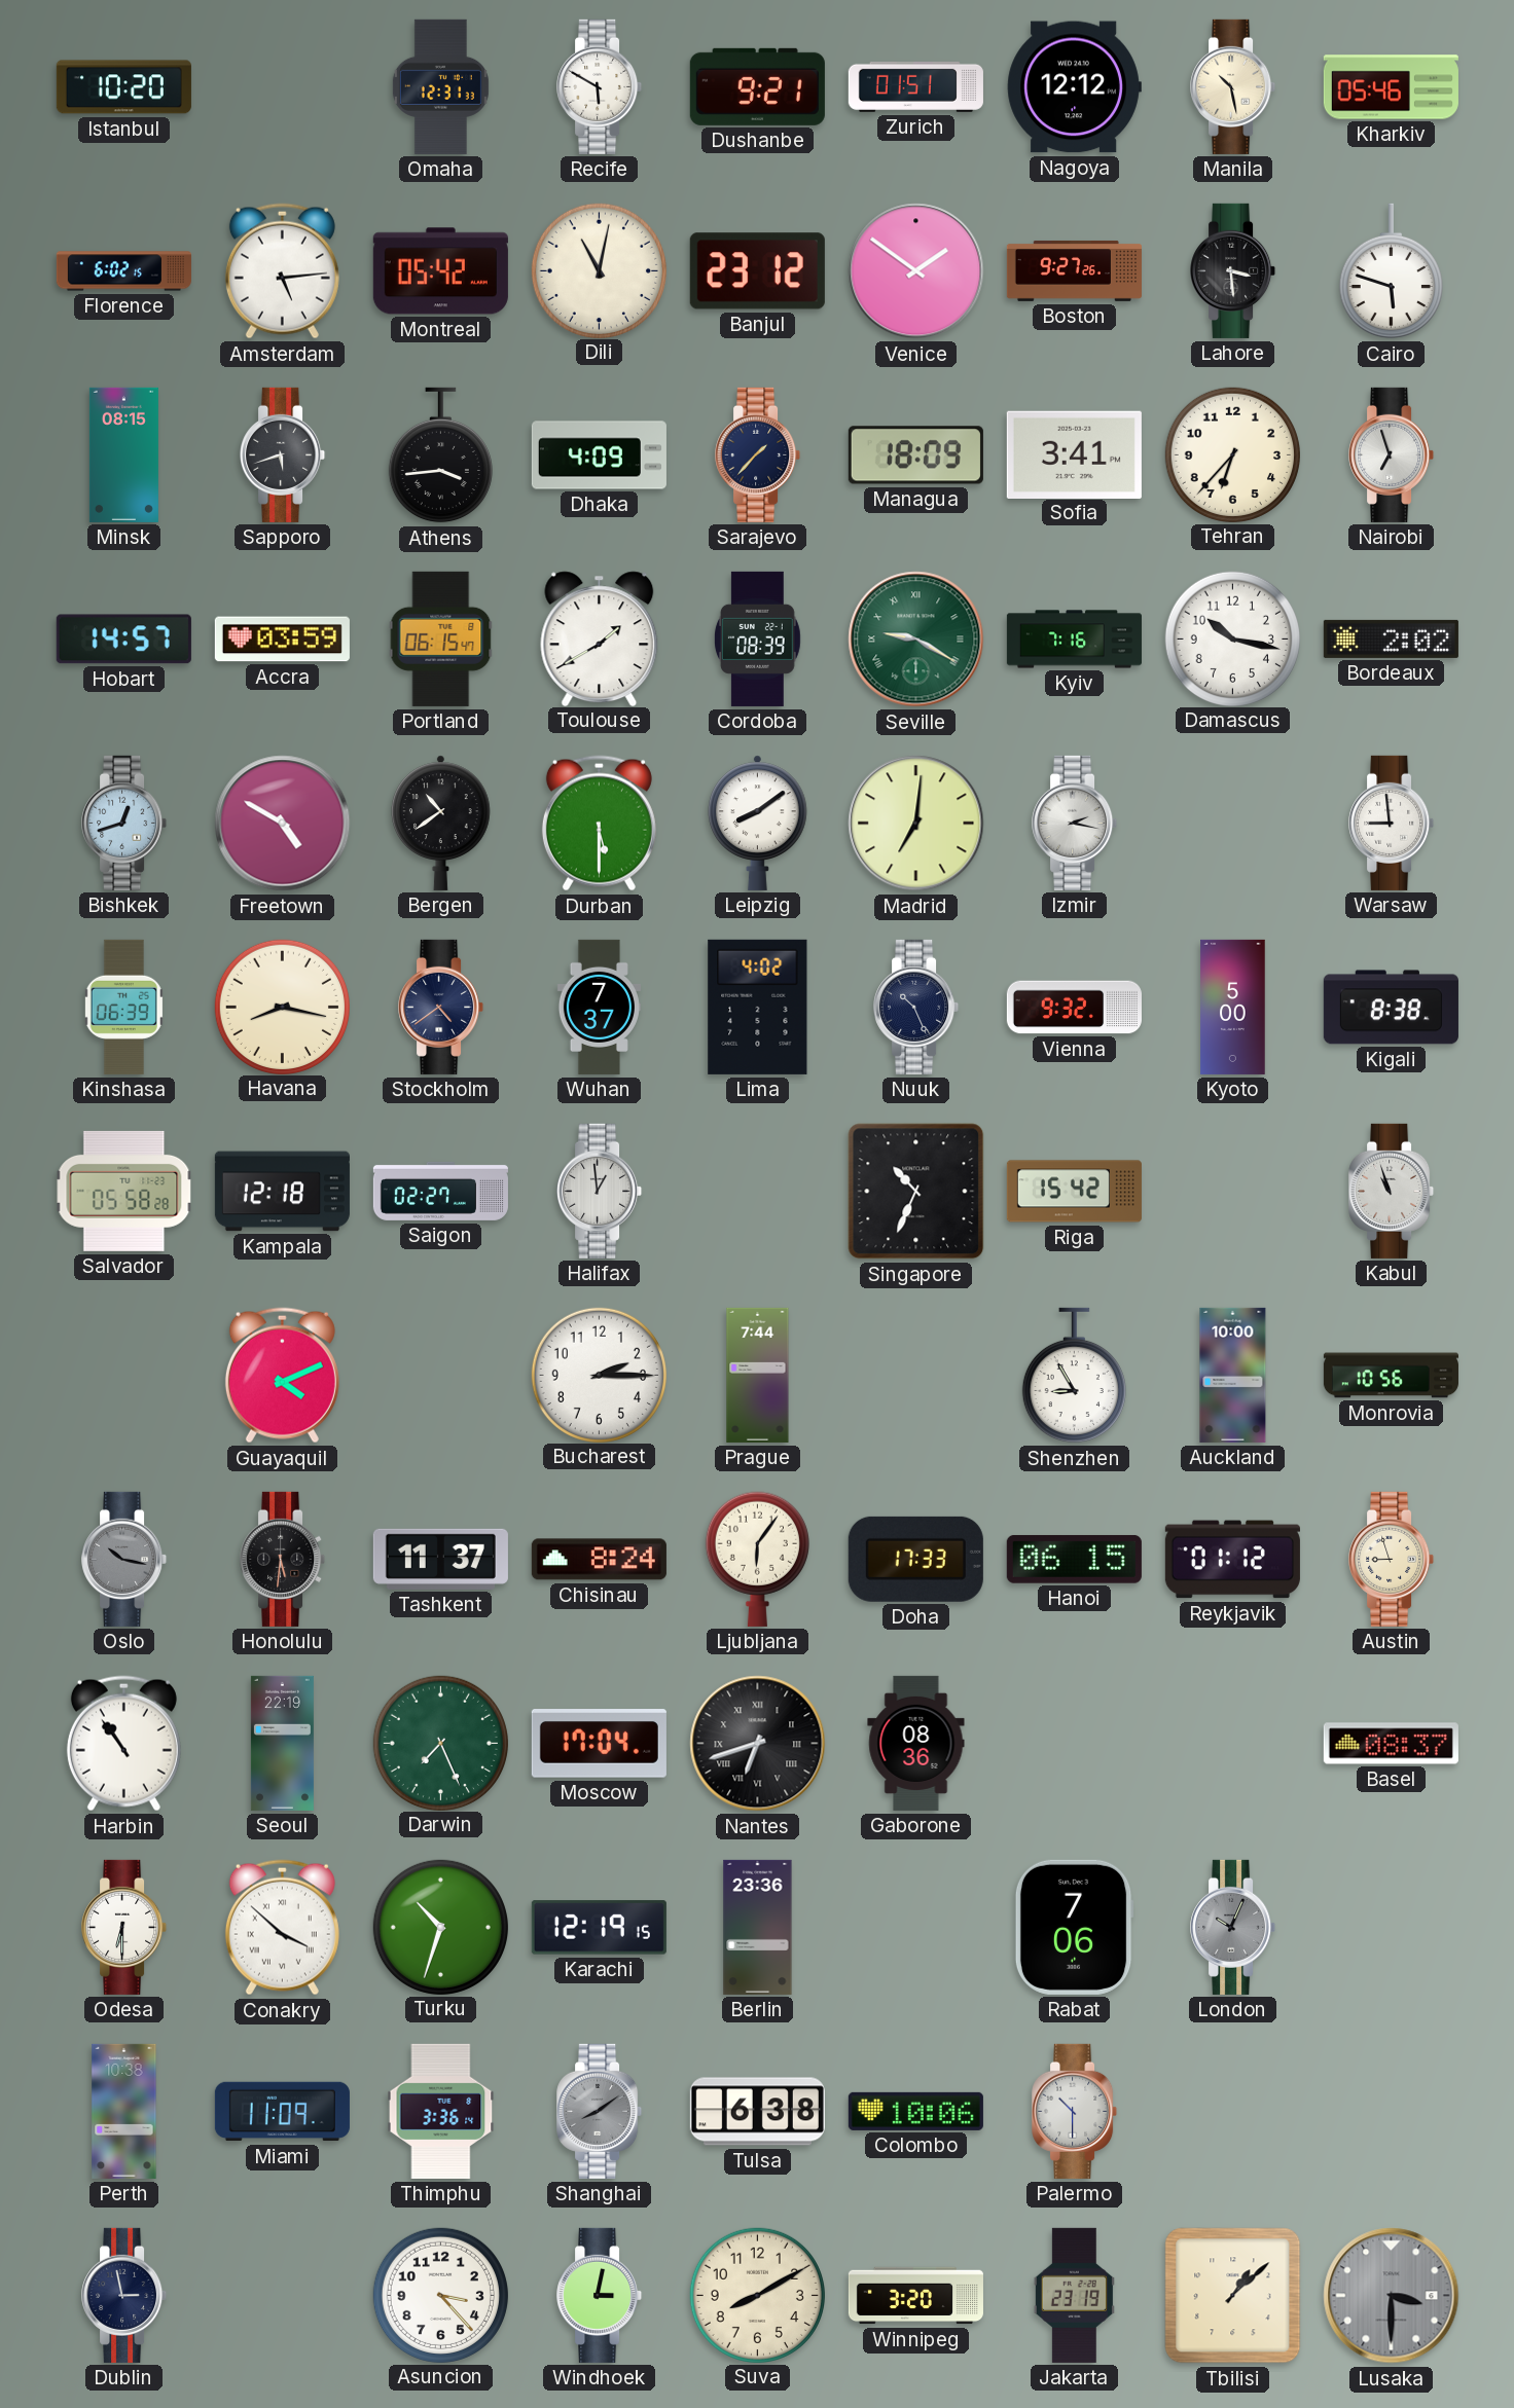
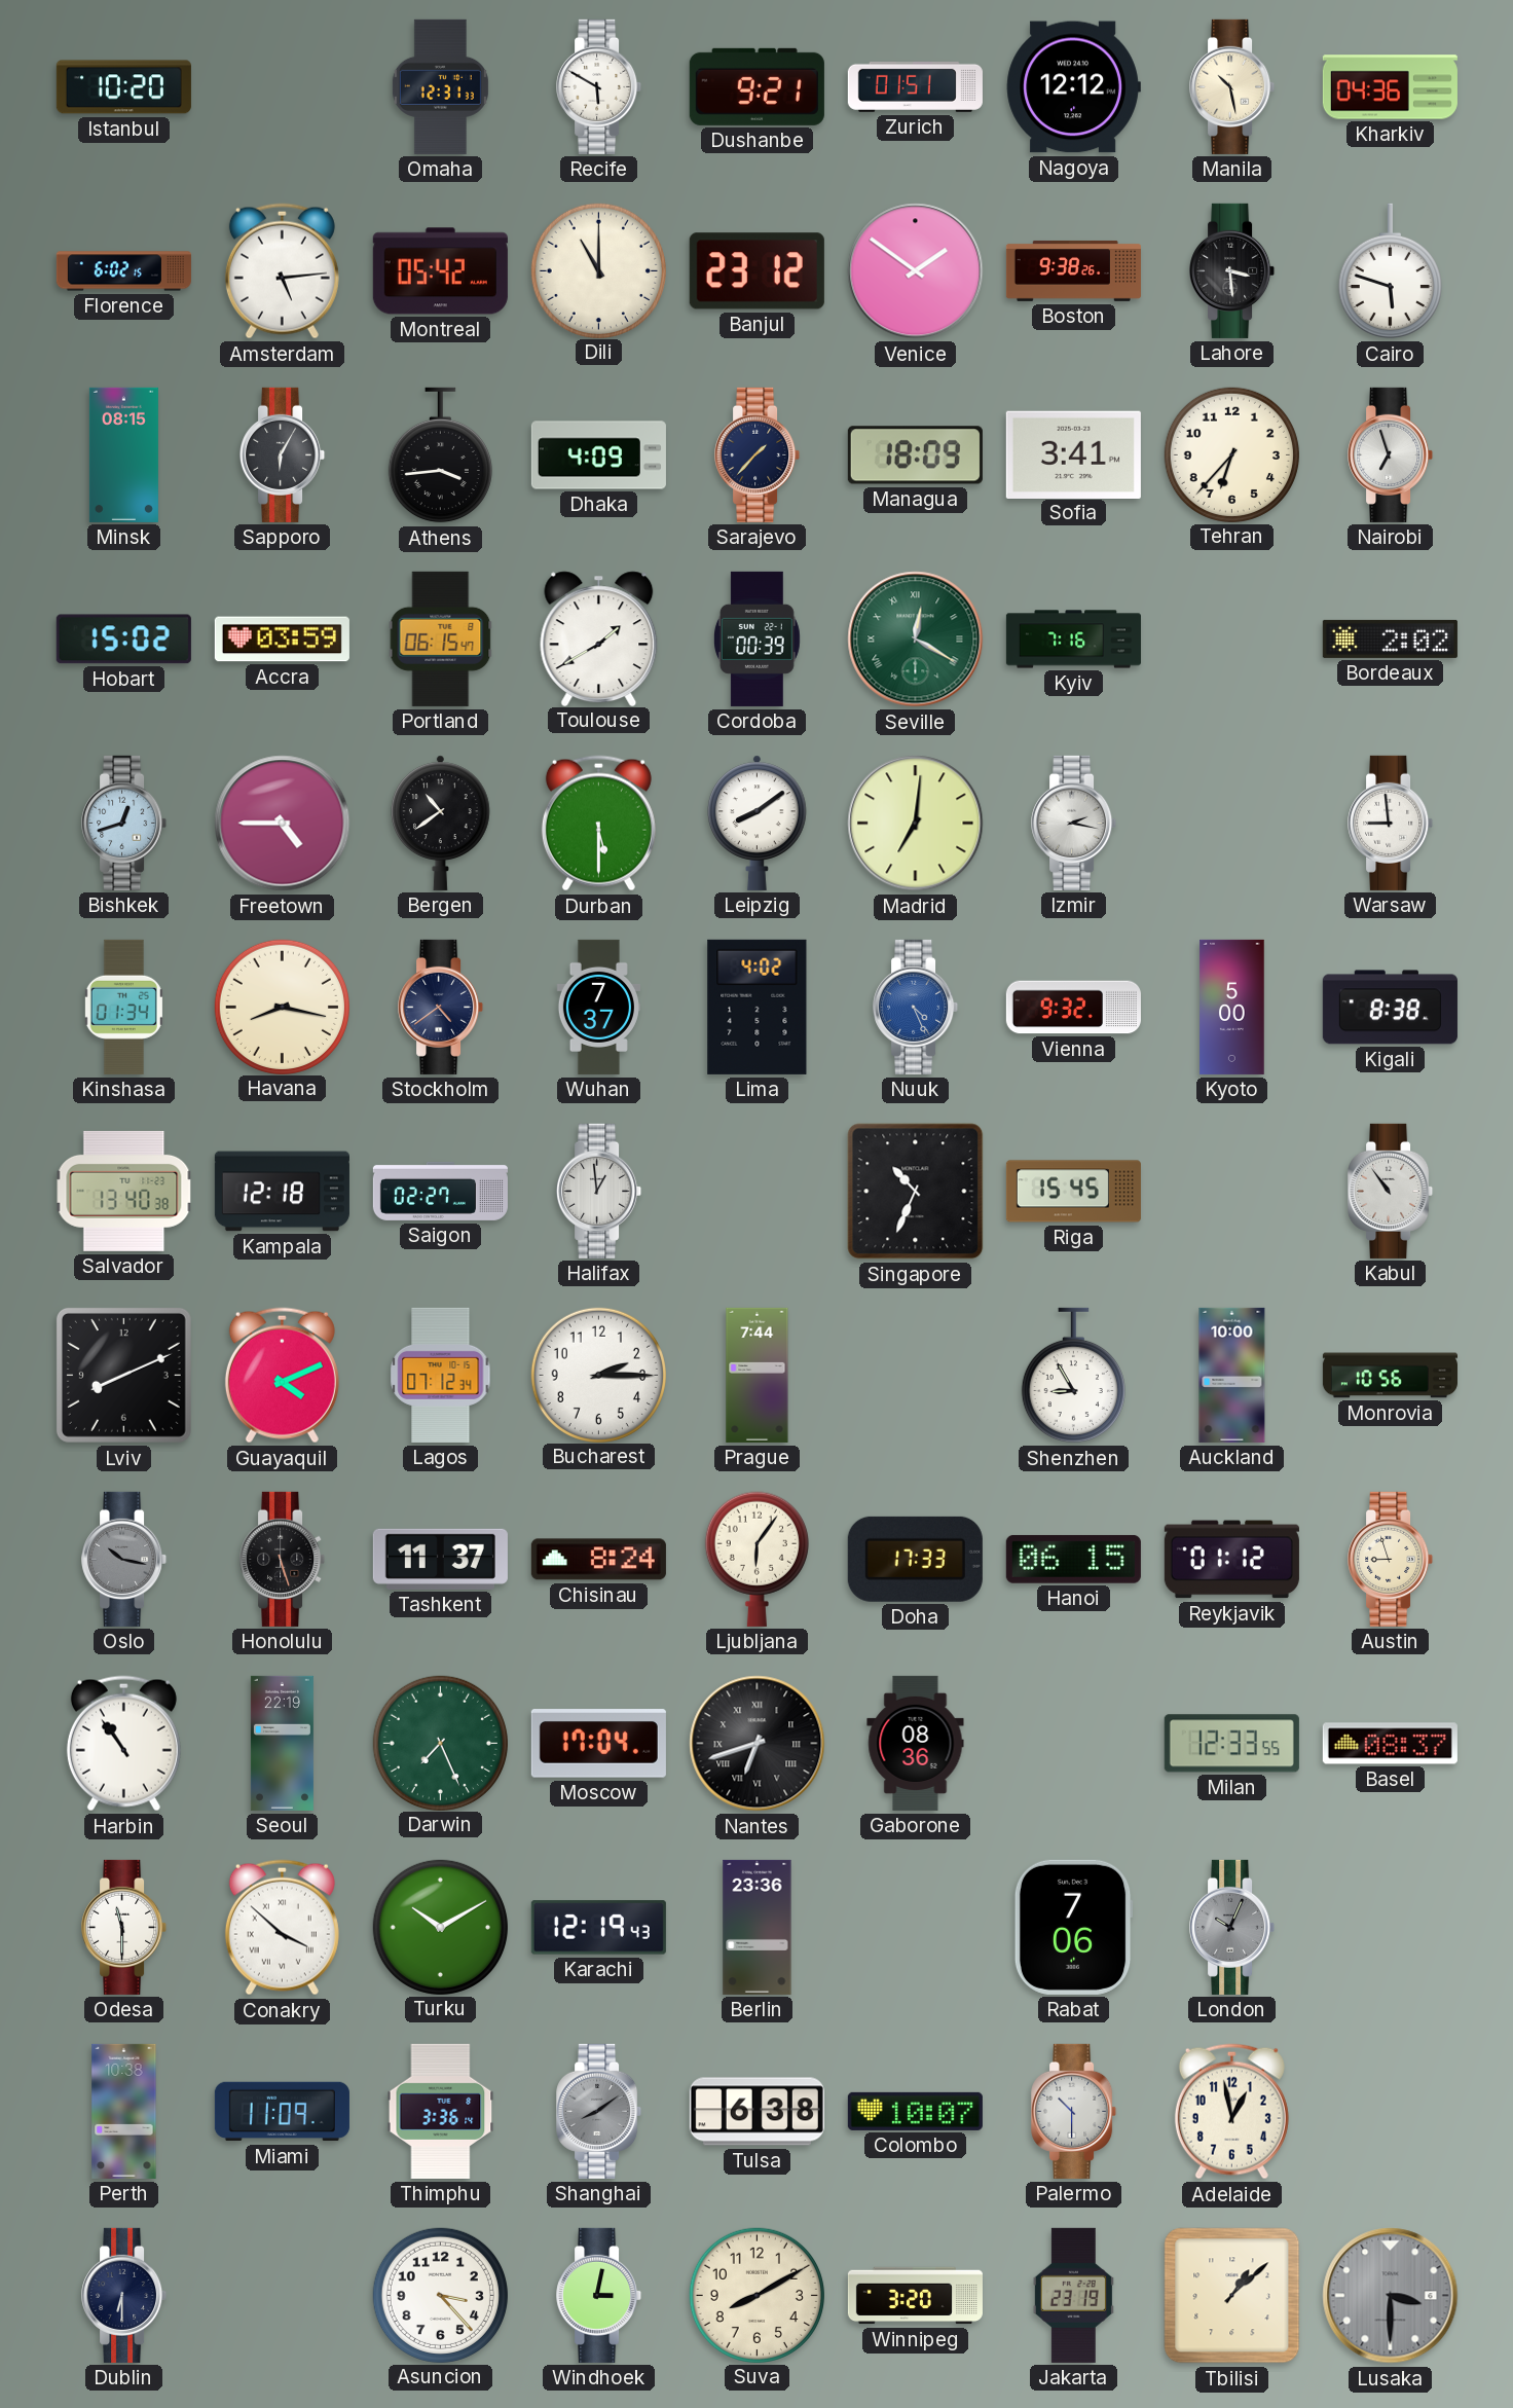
Kharkiv: 05:46 -> 04:36
Dili: 11:02 -> 11:00
Boston: 9:27 -> 9:38
Sapporo: 5:42 -> 6:05
Hobart: 14:57 -> 15:02
Cordoba: 08:39 -> 00:39
Seville: 9:20 -> 12:20
Damascus: 10:17 -> none
Freetown: 4:50 -> 4:45
Kinshasa: 06:39 -> 01:34
Nuuk: 10:26 -> 4:26
Nuuk dial: navy -> blue
Salvador: 05:58 -> 13:40
Riga: 15:42 -> 15:45
Kabul: 10:57 -> 10:54
Lviv: none -> 8:11
Lagos: none -> 07:12
Honolulu: 5:31 -> 5:27
Milan: none -> 12:33
Odesa: 6:30 -> 11:30
Turku: 10:33 -> 10:10
Karachi: 12:19:15 -> 12:19:43
Colombo: 10:06 -> 10:07
Adelaide: none -> 12:58
Dublin: 2:58 -> 6:30
